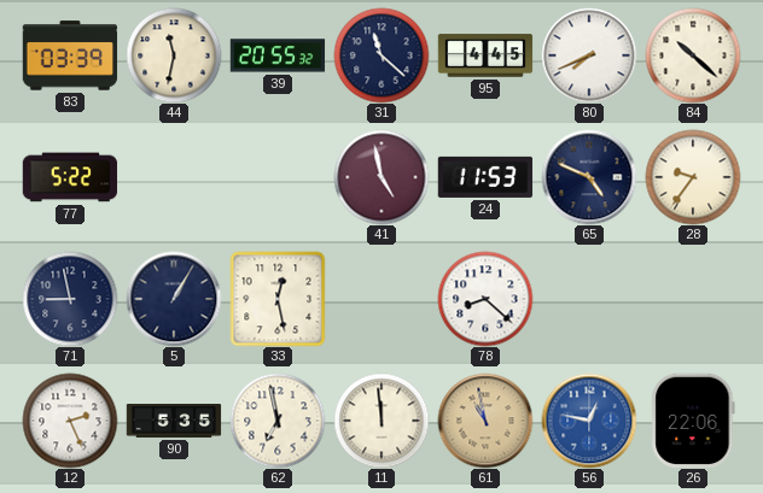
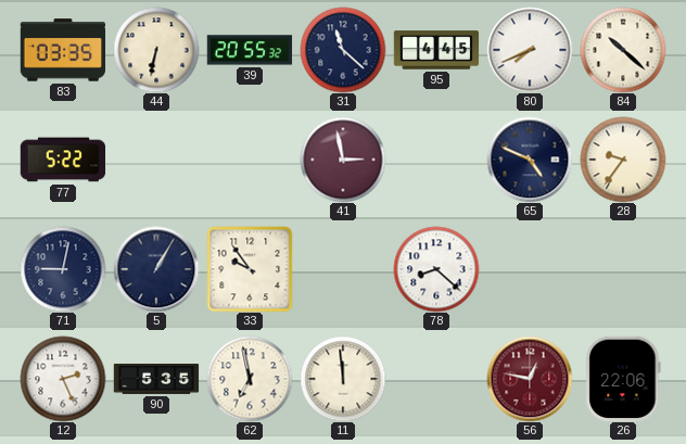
83: 03:39 -> 03:35
44: 11:32 -> 6:32
41: 4:58 -> 2:58
24: 11:53 -> none
71: 8:58 -> 9:02
33: 12:28 -> 9:54
61: 10:58 -> none
56 dial: blue -> burgundy
